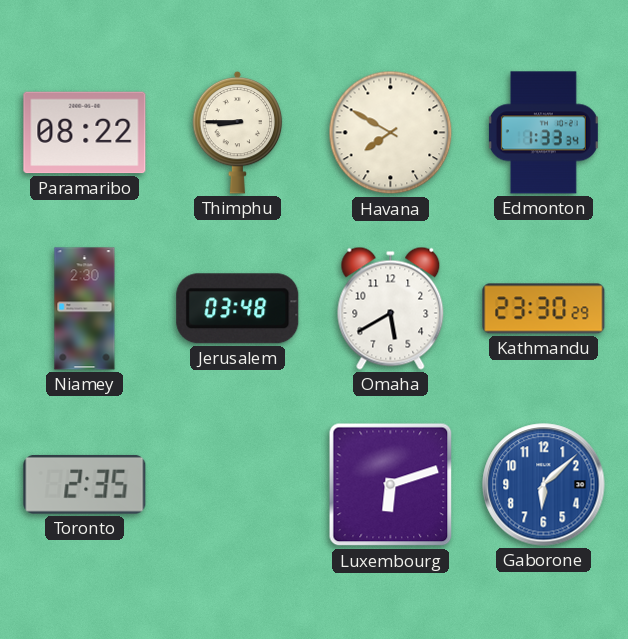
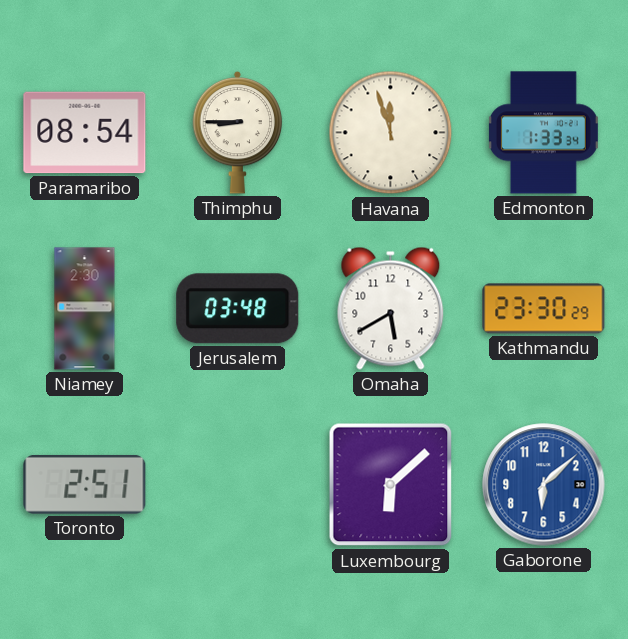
Paramaribo: 08:22 -> 08:54
Havana: 7:50 -> 11:57
Toronto: 2:35 -> 2:51
Luxembourg: 6:12 -> 6:08
